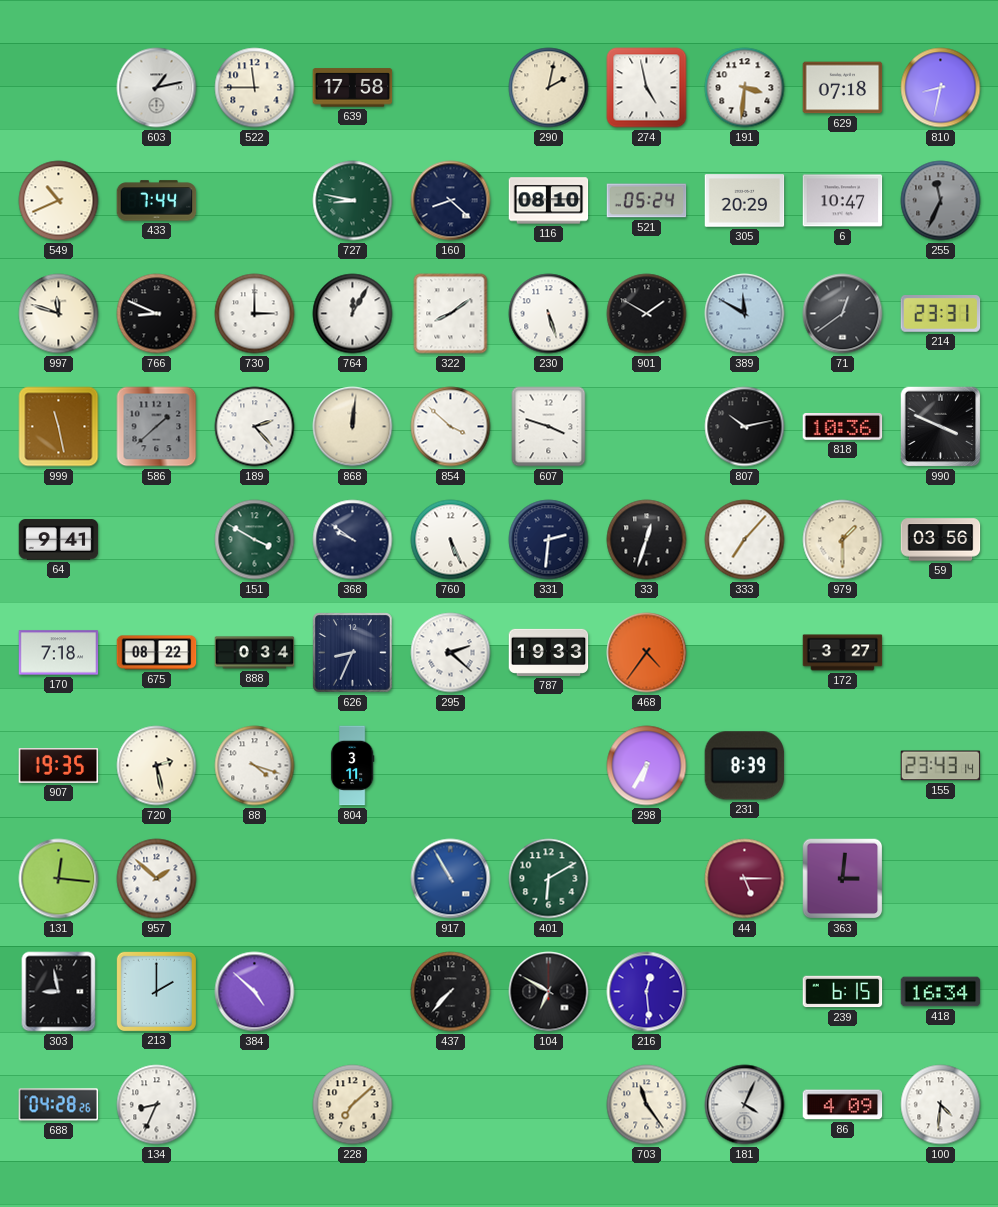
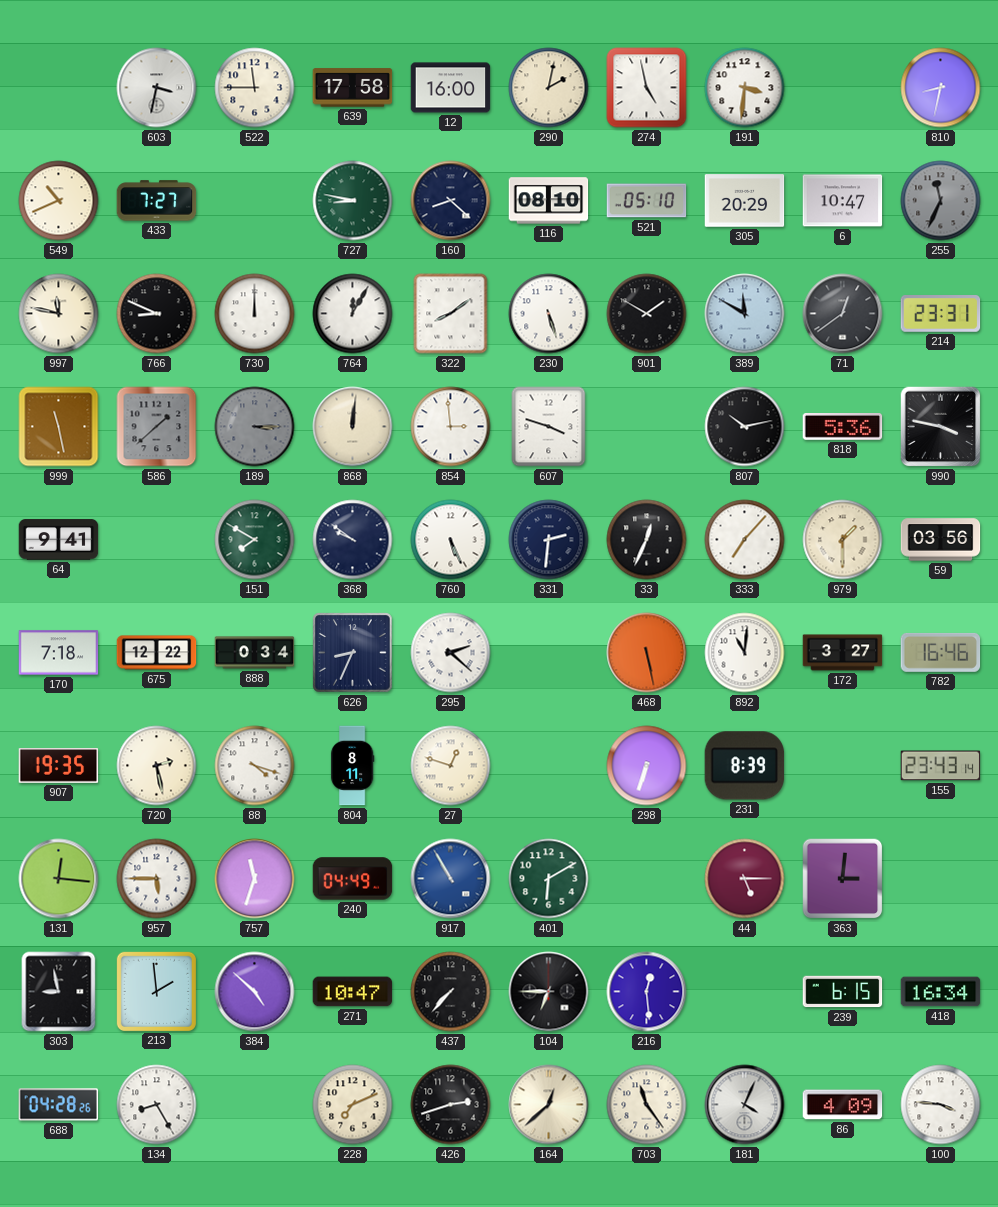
603: 1:13 -> 3:32
12: none -> 16:00
629: 07:18 -> none
433: 7:44 -> 7:27
521: 05:24 -> 05:10
997: 11:48 -> 11:47
730: 3:00 -> 12:00
189: 2:23 -> 3:15
189 dial: white -> grey
854: 3:52 -> 2:59
818: 10:36 -> 5:36
990: 3:49 -> 3:47
151: 3:50 -> 7:50
33: 12:33 -> 12:34
675: 08:22 -> 12:22
787: 19:33 -> none
468: 4:36 -> 5:28
892: none -> 11:01
782: none -> 16:46
804: 3:11 -> 8:11
27: none -> 12:48
298: 6:35 -> 6:33
957: 1:52 -> 5:45
757: none -> 11:33
240: none -> 04:49
213: 2:00 -> 1:59
271: none -> 10:47
104: 6:50 -> 6:45
134: 8:34 -> 8:25
228: 7:08 -> 7:11
426: none -> 2:42
164: none -> 12:38
100: 4:31 -> 3:46
